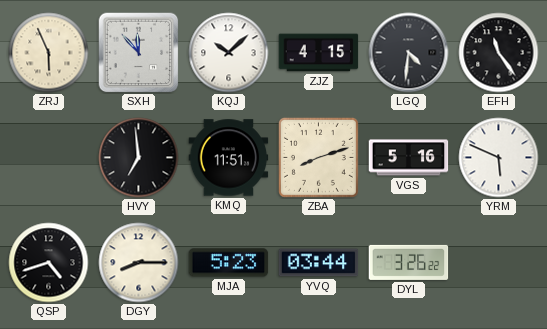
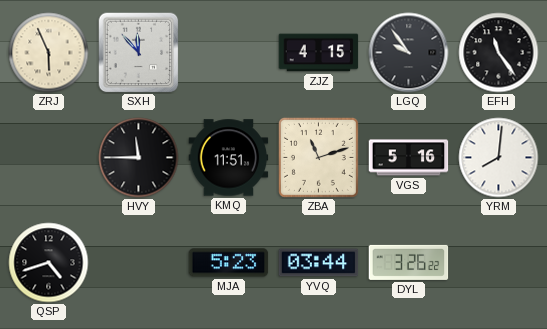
KQJ: 10:08 -> none
LGQ: 4:31 -> 9:54
HVY: 6:59 -> 11:45
ZBA: 8:12 -> 11:12
YRM: 5:49 -> 8:01
DGY: 8:15 -> none
